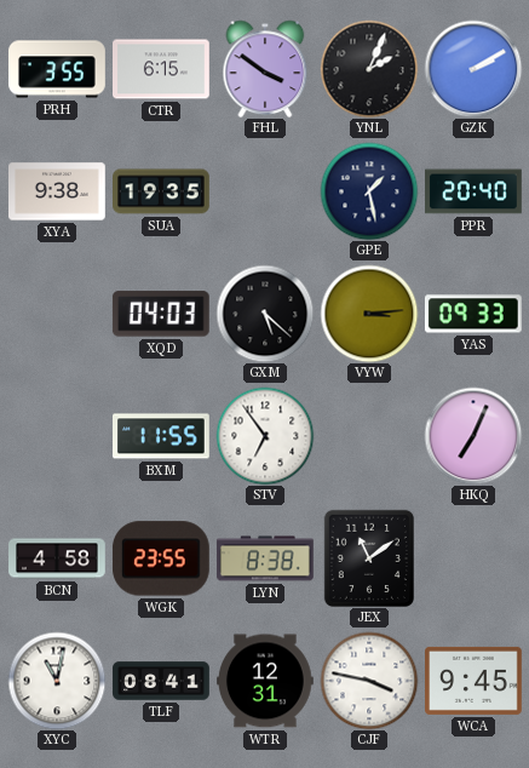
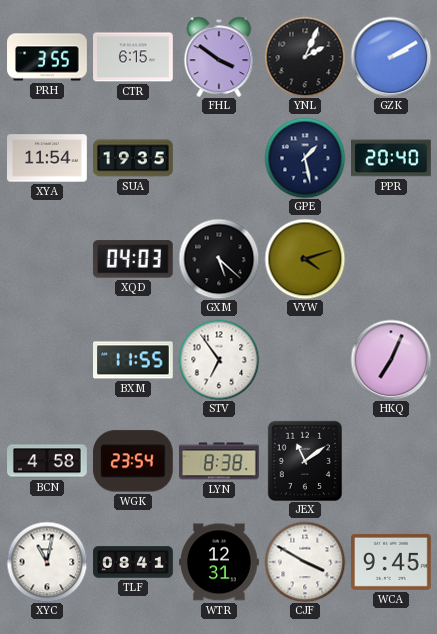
XYA: 9:38 -> 11:54
VYW: 3:14 -> 4:12
YAS: 09:33 -> none
WGK: 23:55 -> 23:54
CJF: 3:47 -> 3:50
